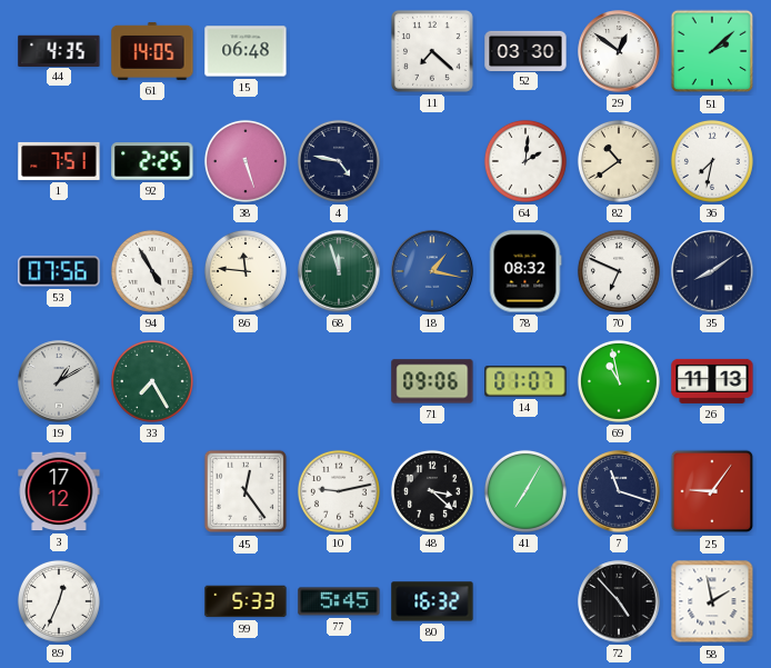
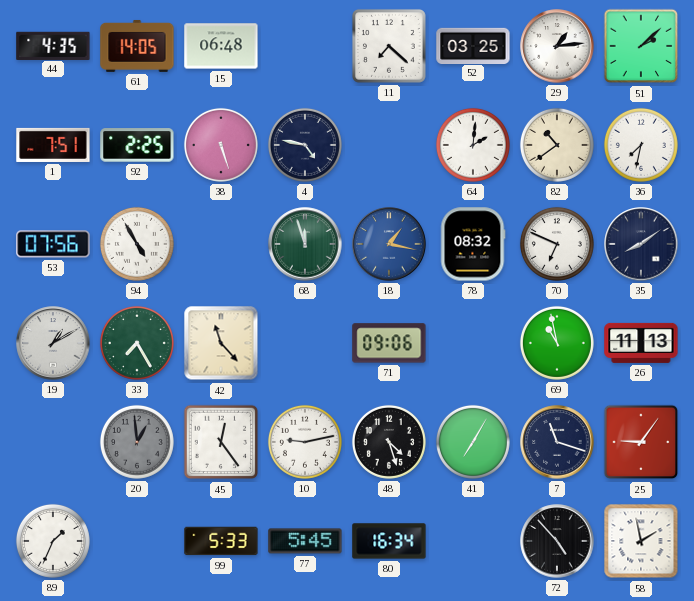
52: 03:30 -> 03:25
29: 12:51 -> 1:14
86: 11:46 -> none
42: none -> 11:23
14: 01:07 -> none
3: 17:12 -> none
20: none -> 12:59
48: 3:22 -> 4:27
89: 12:34 -> 1:34
80: 16:32 -> 16:34
